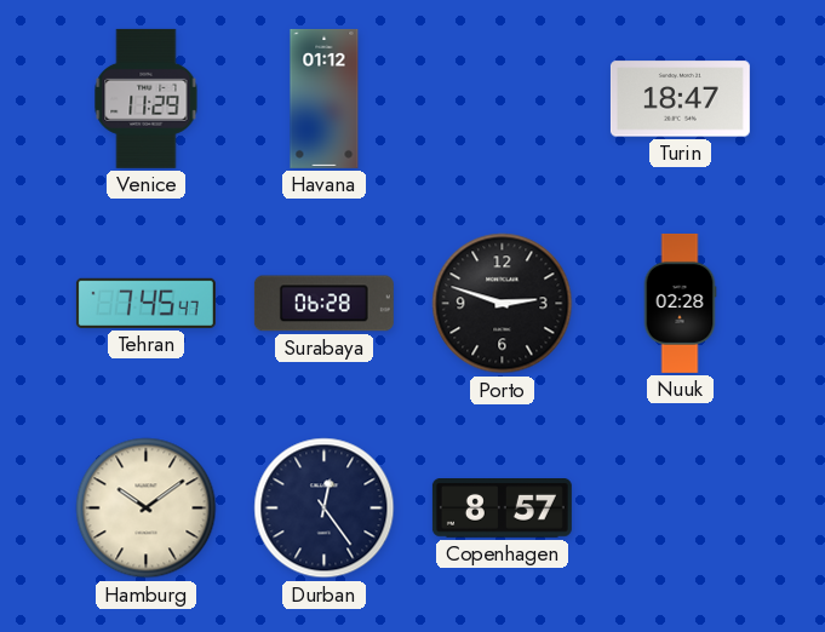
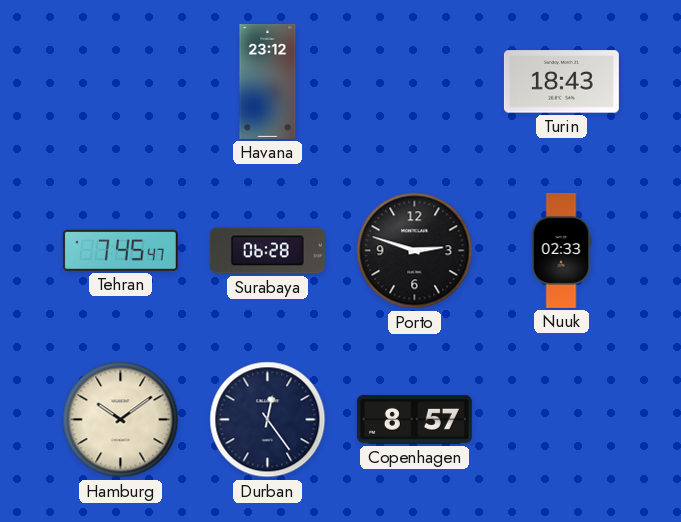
Venice: 11:29 -> none
Havana: 01:12 -> 23:12
Turin: 18:47 -> 18:43
Nuuk: 02:28 -> 02:33
